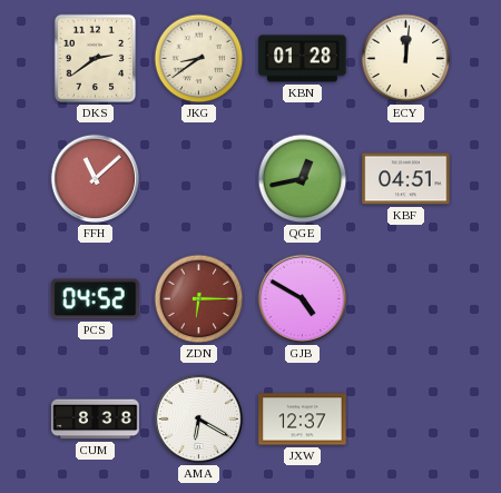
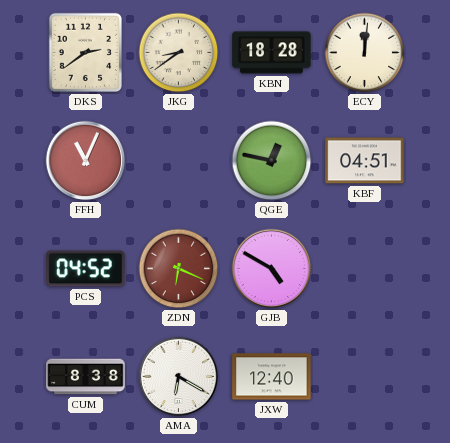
KBN: 01:28 -> 18:28
FFH: 11:08 -> 11:04
QGE: 12:43 -> 12:47
ZDN: 6:15 -> 6:19
JXW: 12:37 -> 12:40
